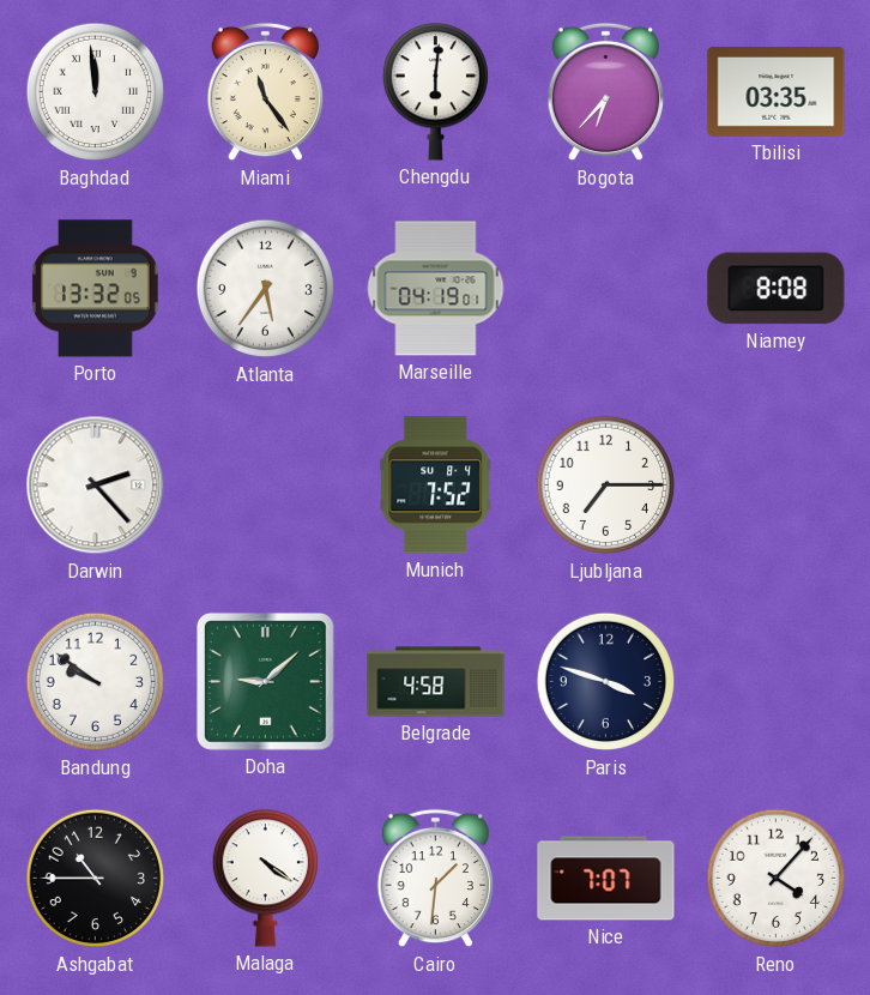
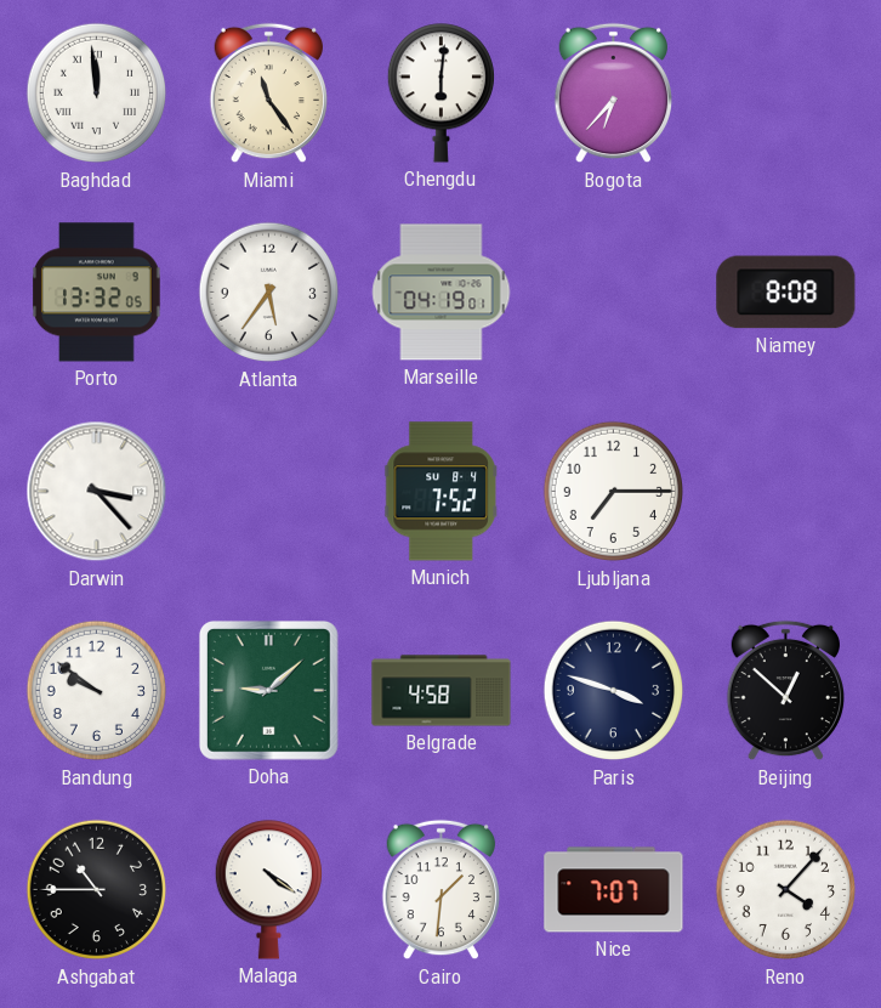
Tbilisi: 03:35 -> none
Darwin: 2:23 -> 3:23
Beijing: none -> 12:52
